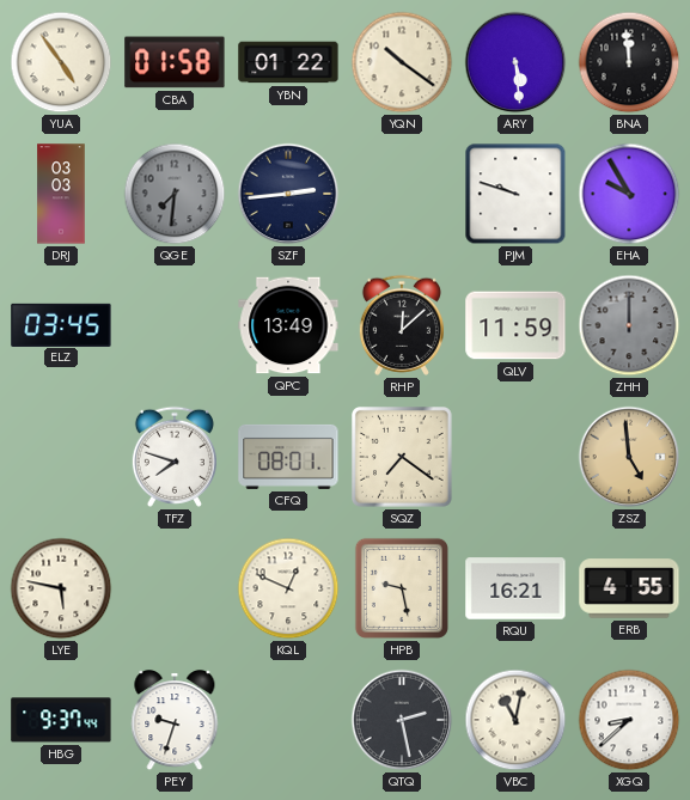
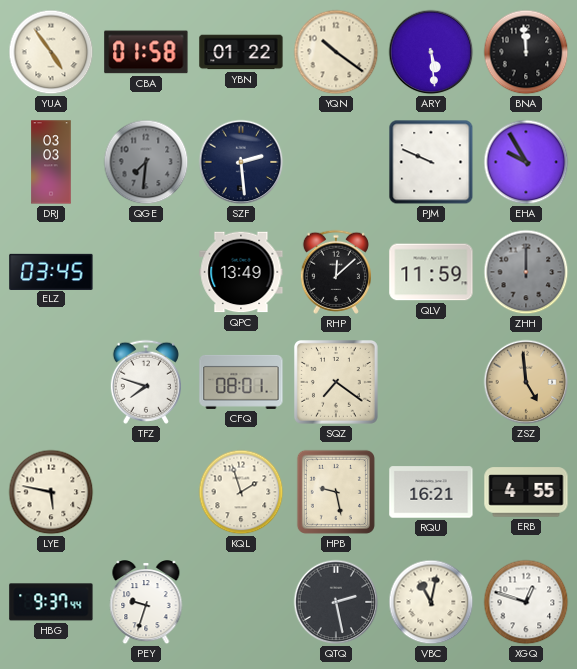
SZF: 2:44 -> 2:29
PJM: 9:48 -> 9:49
KQL: 12:49 -> 1:57
XGQ: 8:38 -> 12:48
